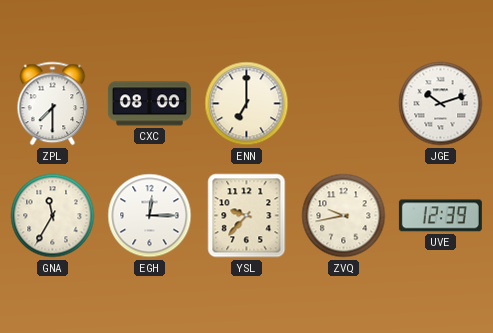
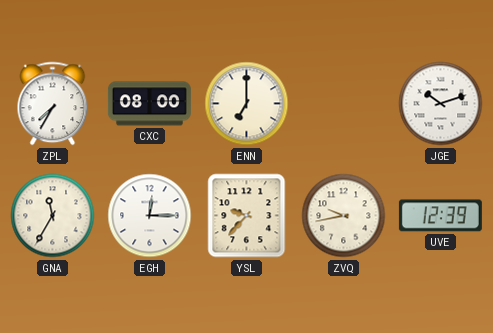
ZPL: 7:30 -> 7:35
